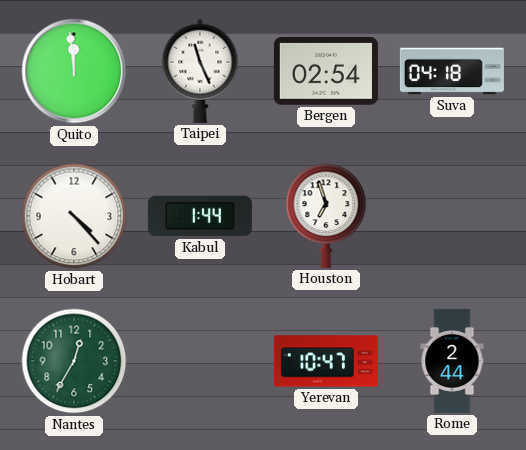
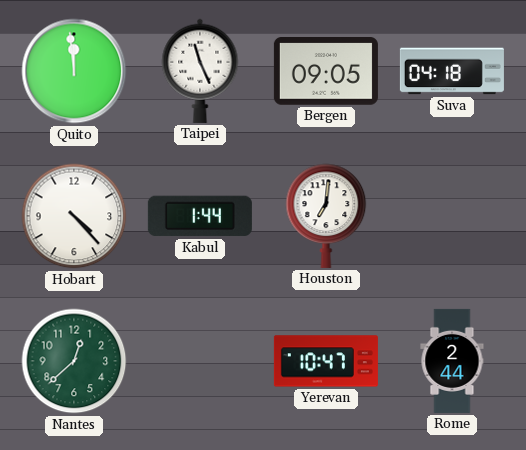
Bergen: 02:54 -> 09:05
Houston: 6:57 -> 7:01
Nantes: 12:35 -> 12:38
